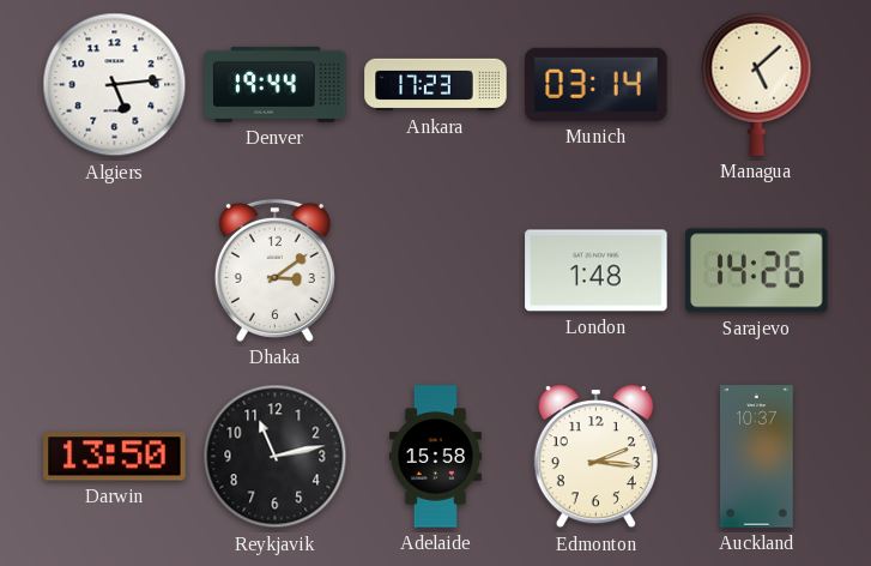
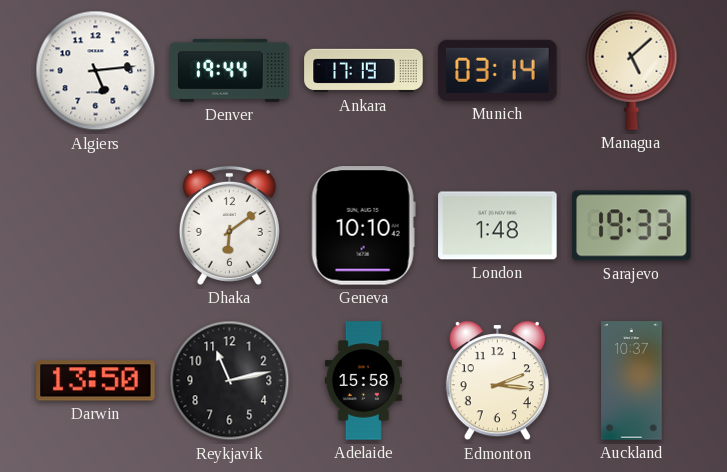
Ankara: 17:23 -> 17:19
Dhaka: 3:09 -> 6:09
Geneva: none -> 10:10
Sarajevo: 14:26 -> 19:33
